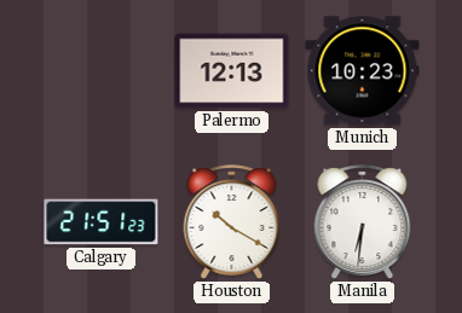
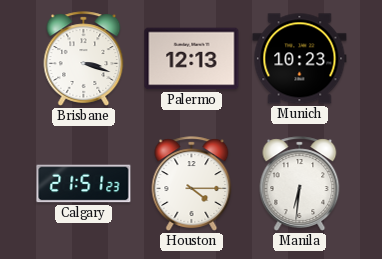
Brisbane: none -> 3:18
Houston: 10:20 -> 4:15
